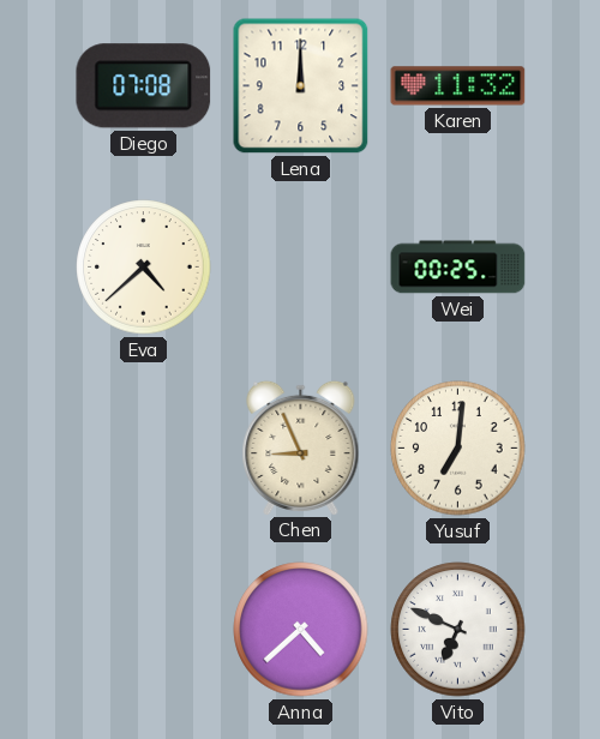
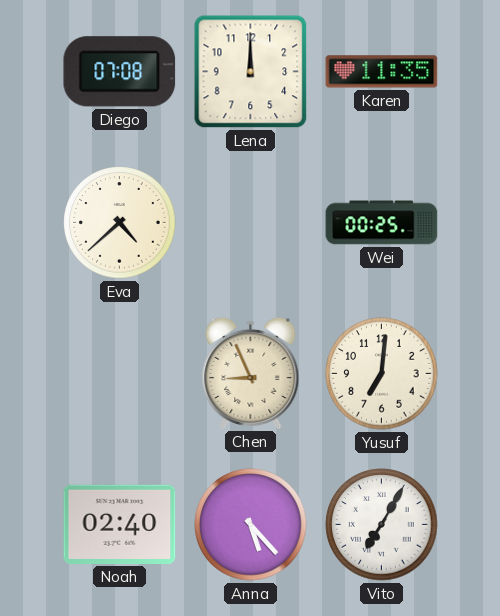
Karen: 11:32 -> 11:35
Noah: none -> 02:40
Anna: 4:38 -> 5:23
Vito: 6:49 -> 7:05
